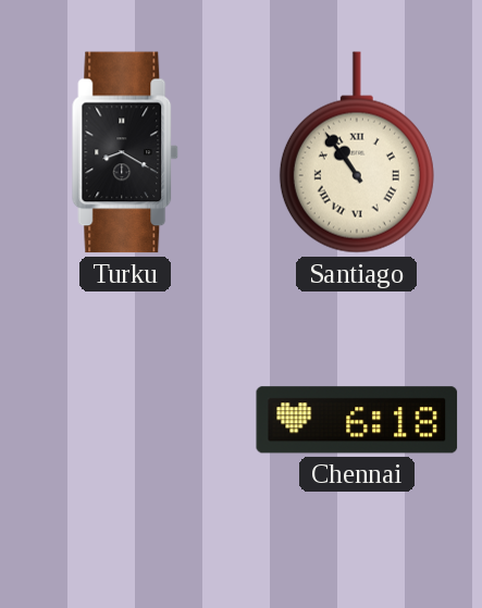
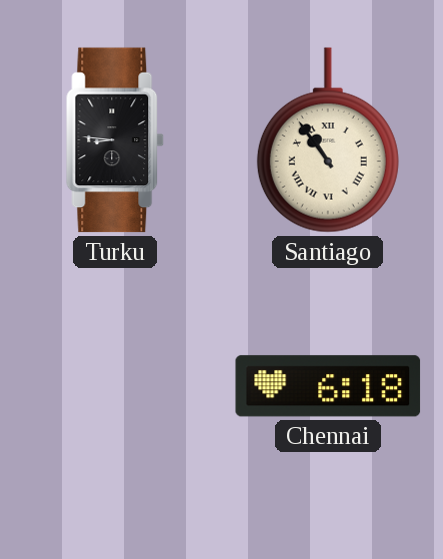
Turku: 8:20 -> 8:46
